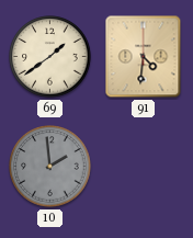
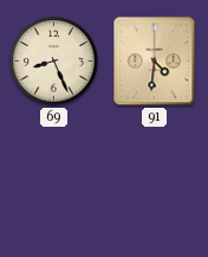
69: 1:39 -> 8:26
10: 1:59 -> none
